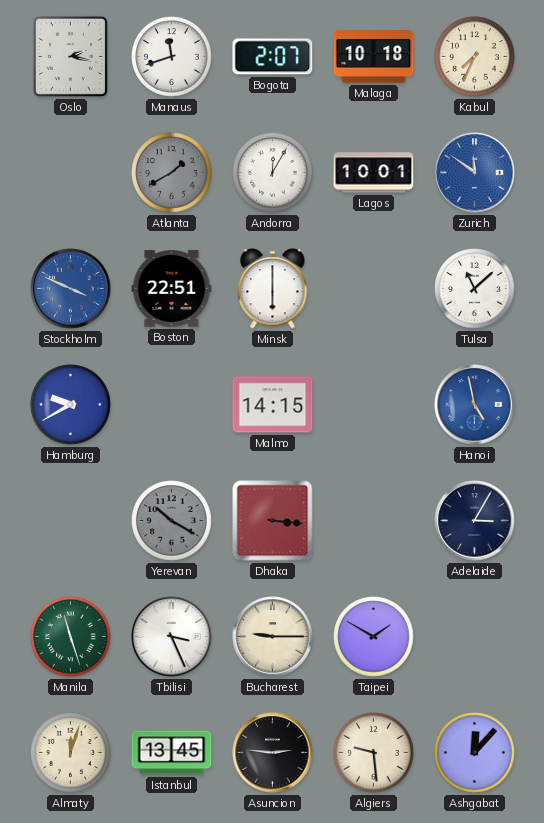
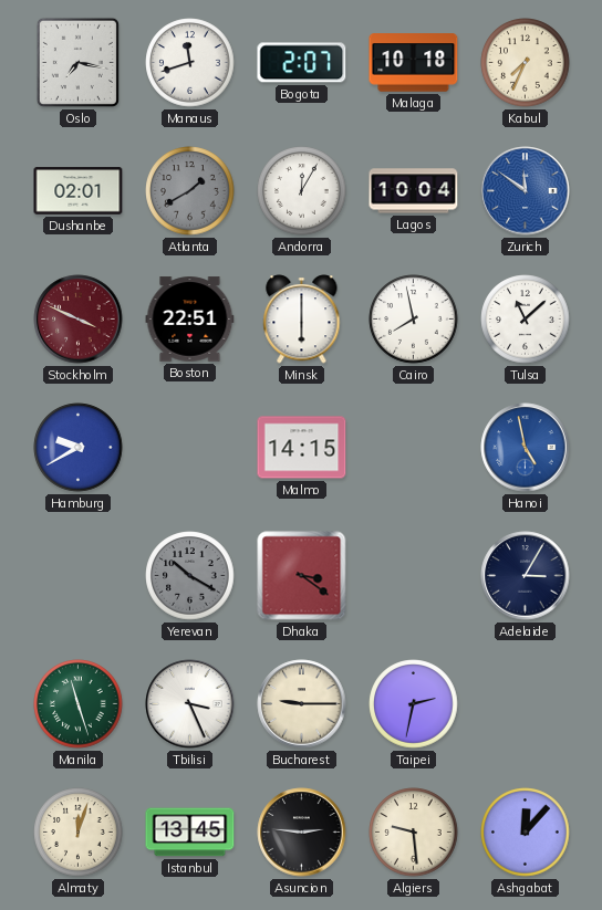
Oslo: 2:17 -> 7:17
Dushanbe: none -> 02:01
Lagos: 10:01 -> 10:04
Stockholm dial: blue -> burgundy
Cairo: none -> 7:58
Dhaka: 3:16 -> 3:21
Taipei: 1:50 -> 2:32
